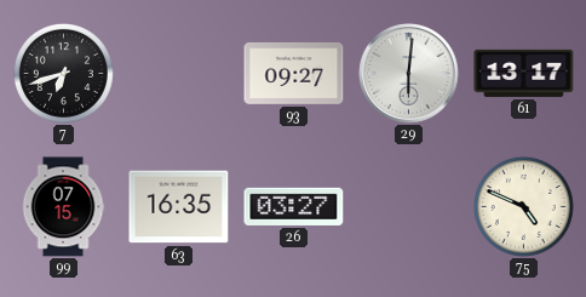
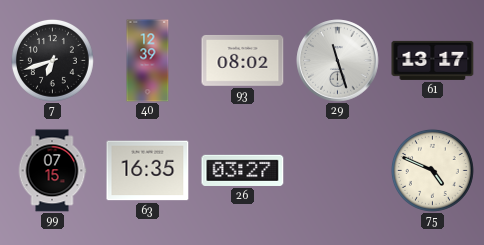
40: none -> 12:39
93: 09:27 -> 08:02
29: 6:01 -> 11:27
